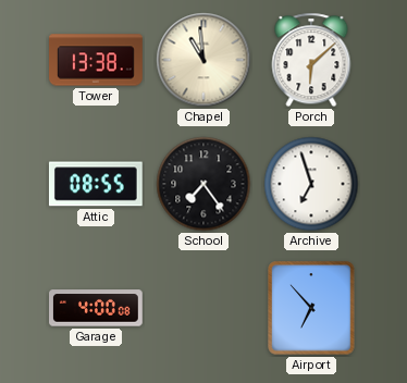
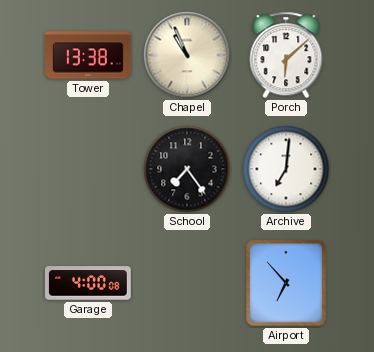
Chapel: 10:59 -> 10:56
Attic: 08:55 -> none
Archive: 6:57 -> 7:01
